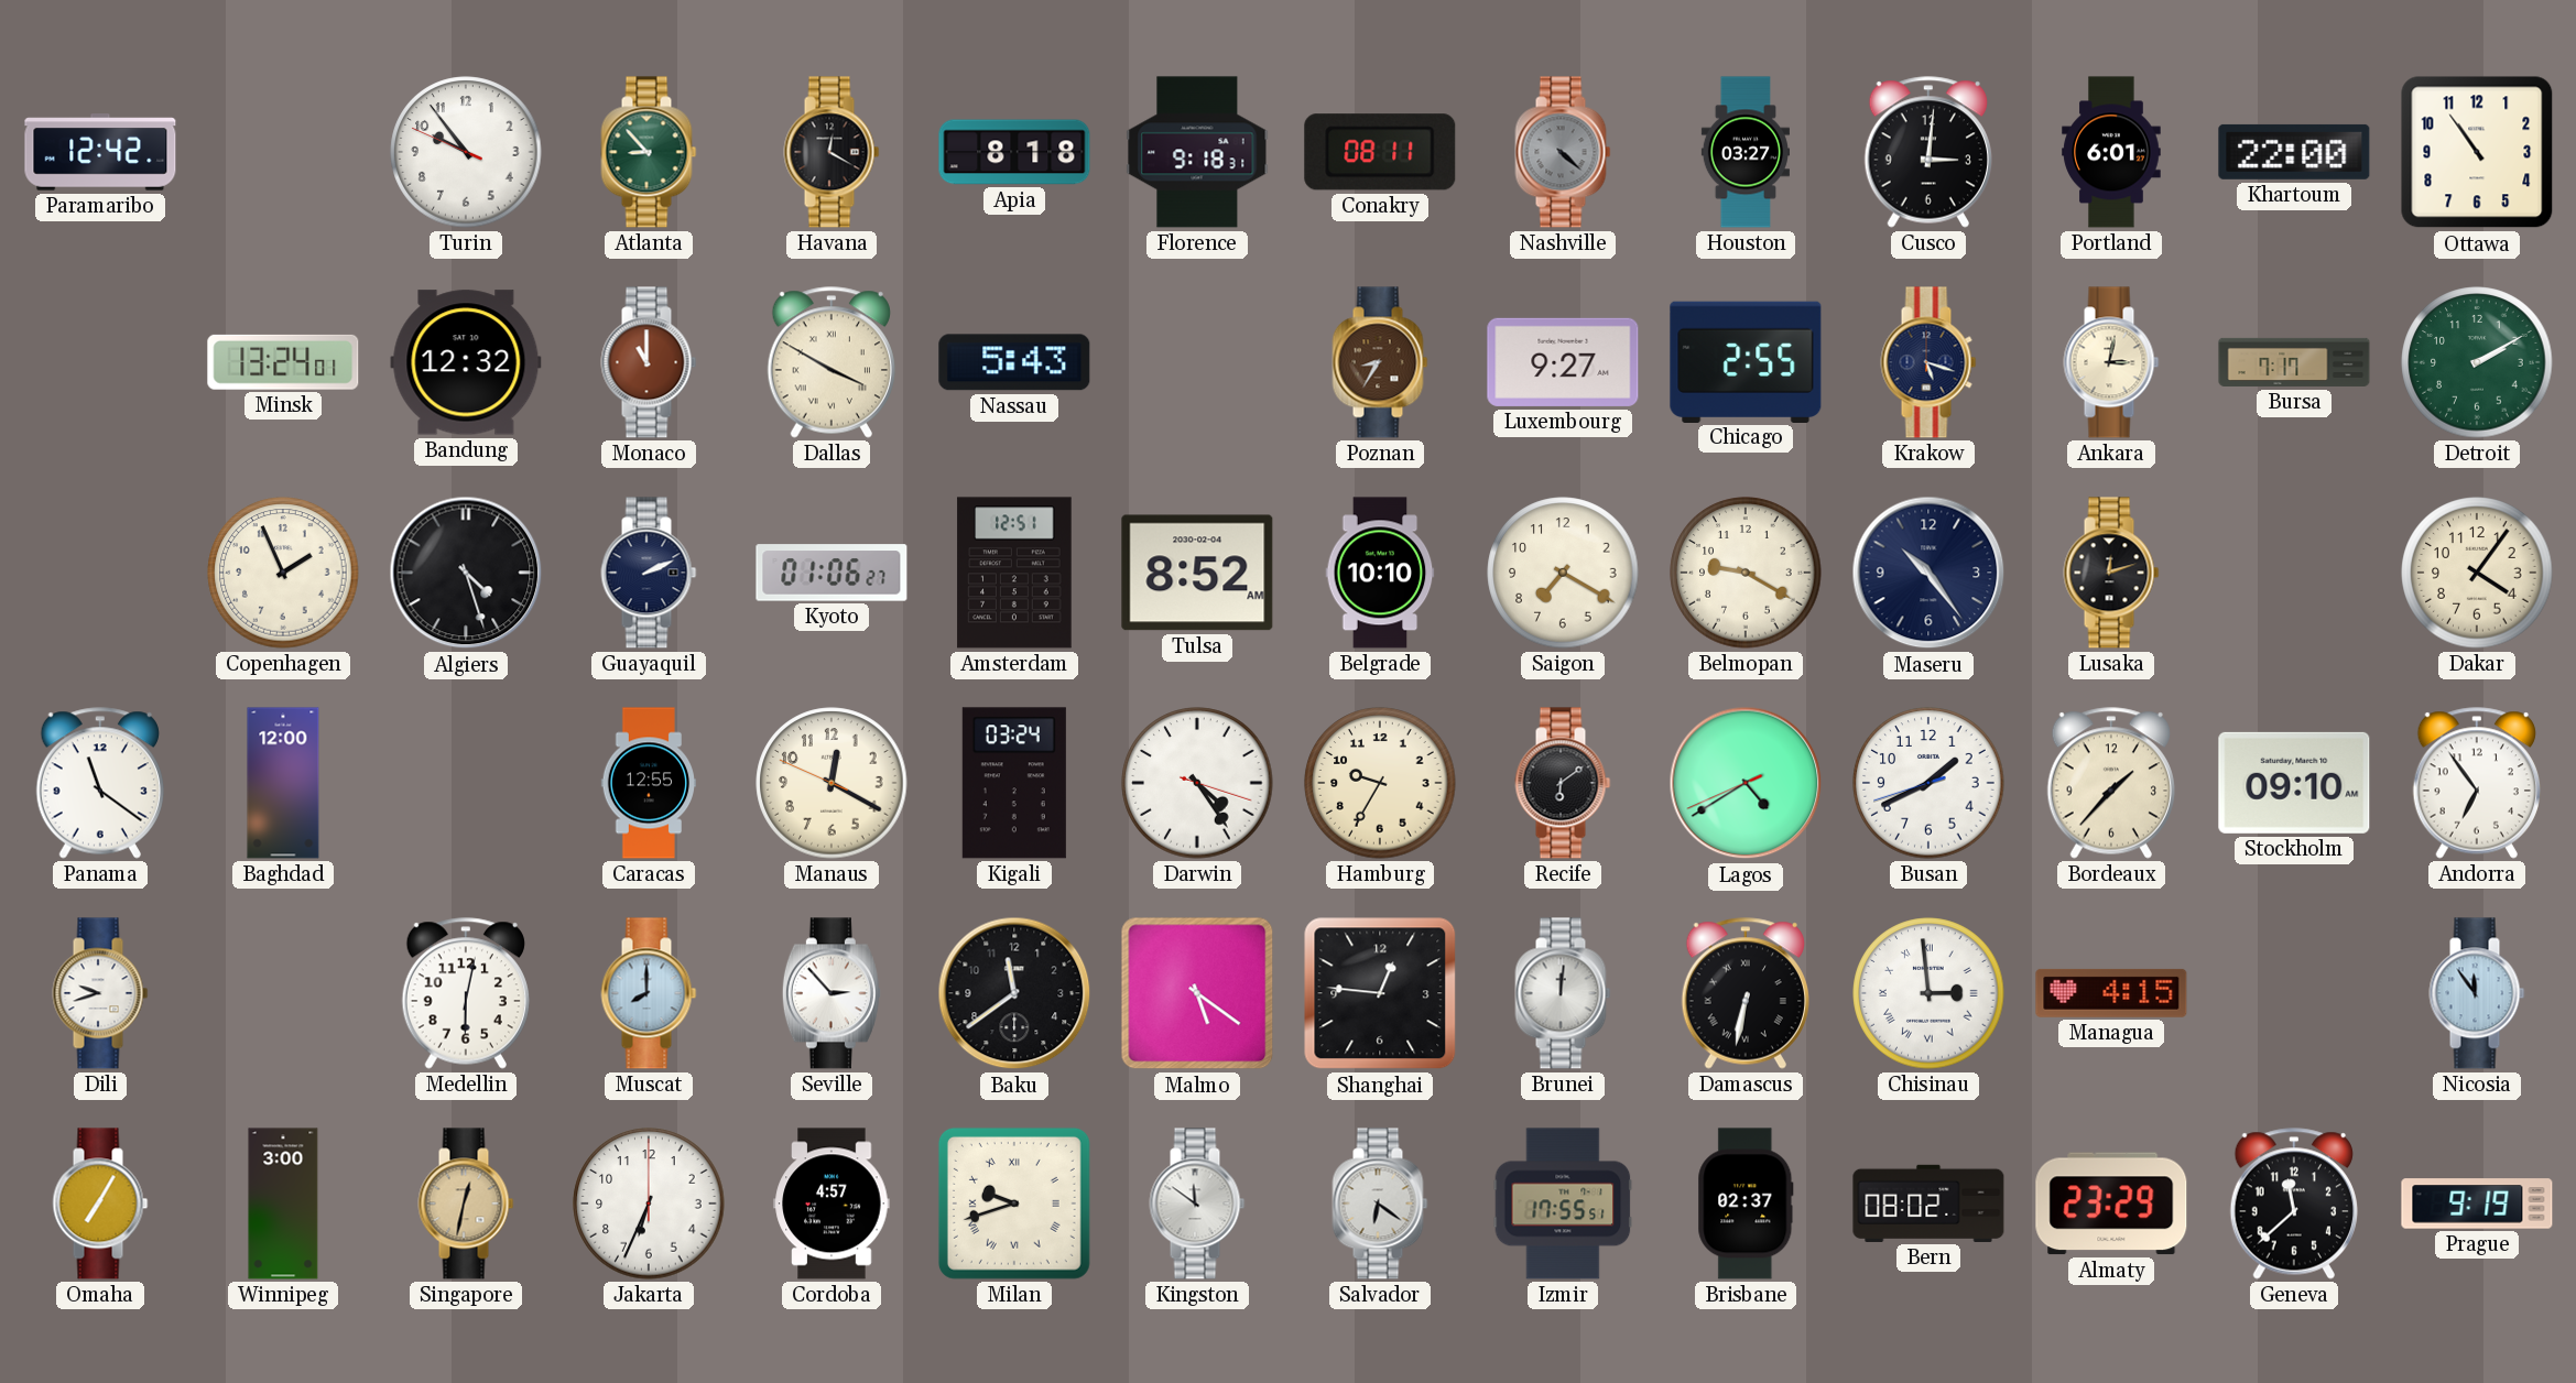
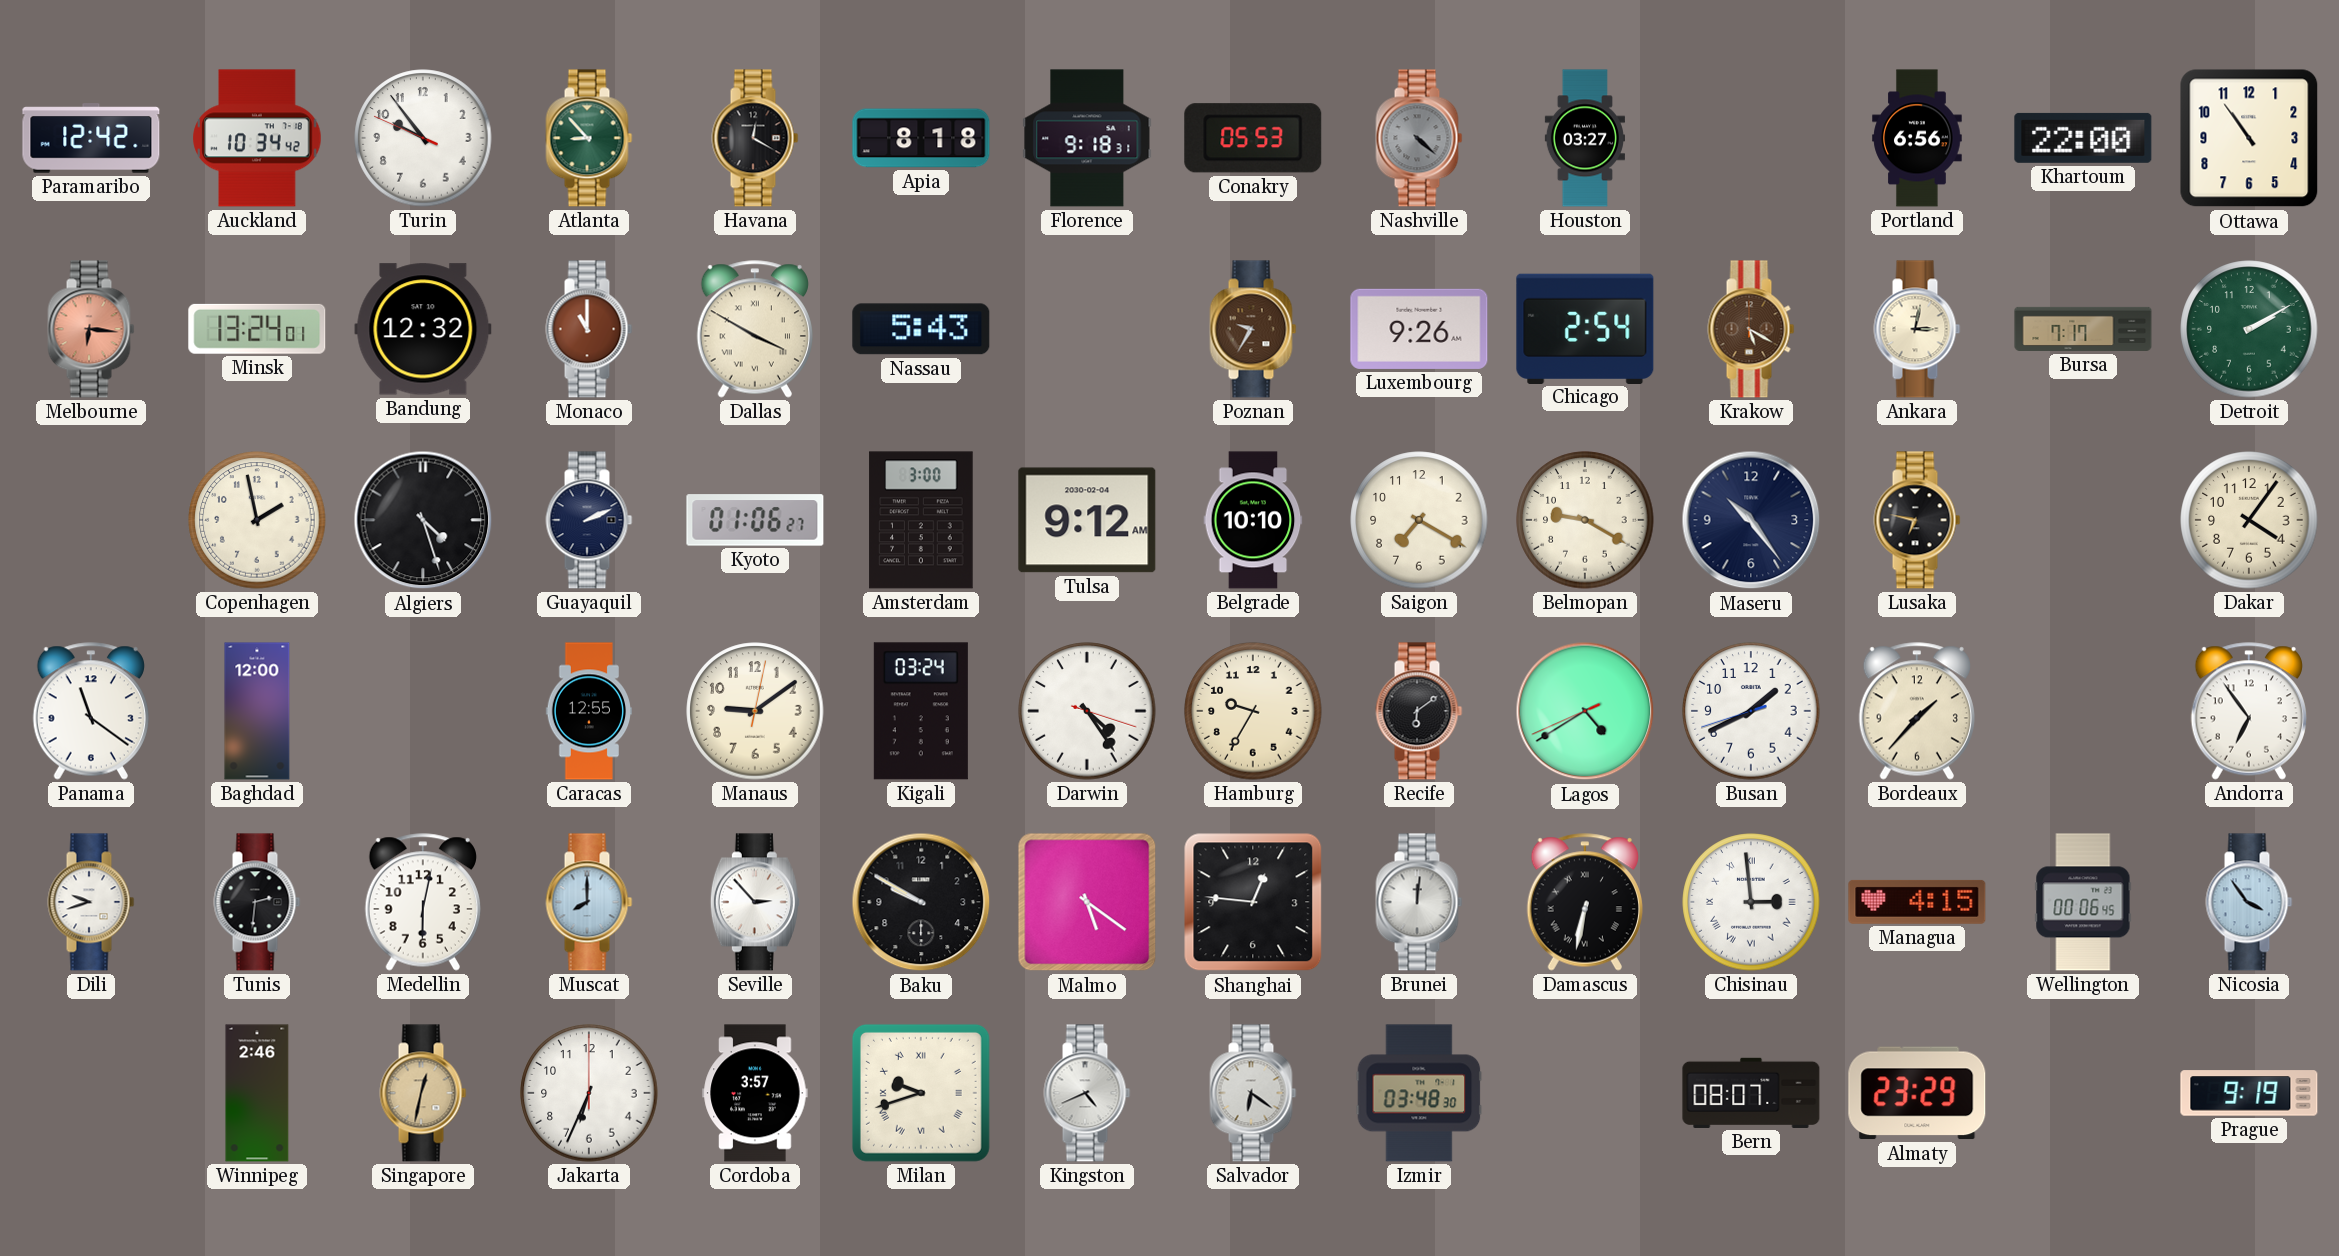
Auckland: none -> 10:34
Conakry: 08:11 -> 05:53
Cusco: 3:01 -> none
Portland: 6:01 -> 6:56
Melbourne: none -> 6:16
Poznan: 8:35 -> 9:35
Luxembourg: 9:27 -> 9:26
Chicago: 2:55 -> 2:54
Krakow: 5:18 -> 5:20
Krakow dial: navy -> brown
Copenhagen: 1:56 -> 1:58
Amsterdam: 12:51 -> 3:00
Tulsa: 8:52 -> 9:12
Lusaka: 12:12 -> 6:47
Manaus: 12:19 -> 9:09
Stockholm: 09:10 -> none
Tunis: none -> 2:31
Baku: 11:39 -> 9:50
Wellington: none -> 00:06
Nicosia: 11:54 -> 3:54
Omaha: 7:05 -> none
Winnipeg: 3:00 -> 2:46
Cordoba: 4:57 -> 3:57
Kingston: 11:51 -> 4:41
Izmir: 17:55 -> 03:48
Brisbane: 02:37 -> none
Bern: 08:02 -> 08:07
Geneva: 11:38 -> none
